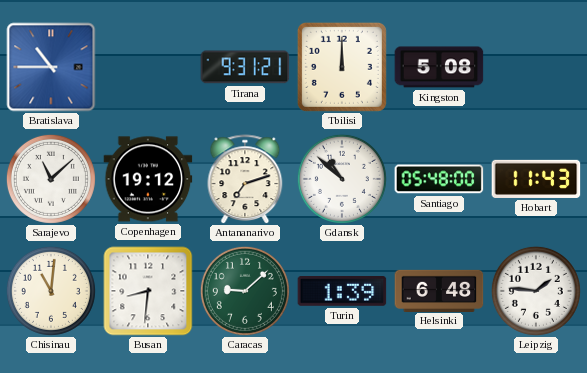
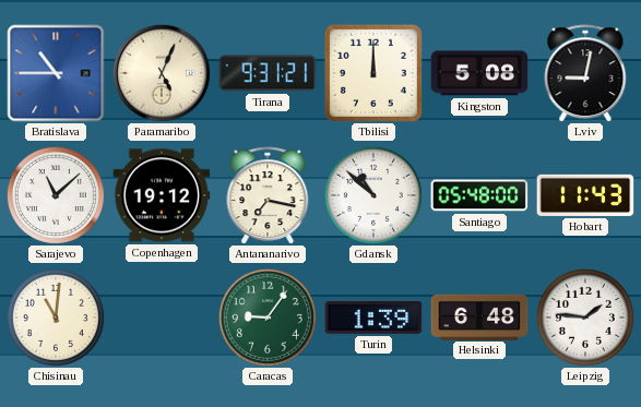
Paramaribo: none -> 5:04
Lviv: none -> 9:02
Antananarivo: 7:12 -> 7:17
Busan: 8:31 -> none
Caracas: 9:08 -> 9:06
